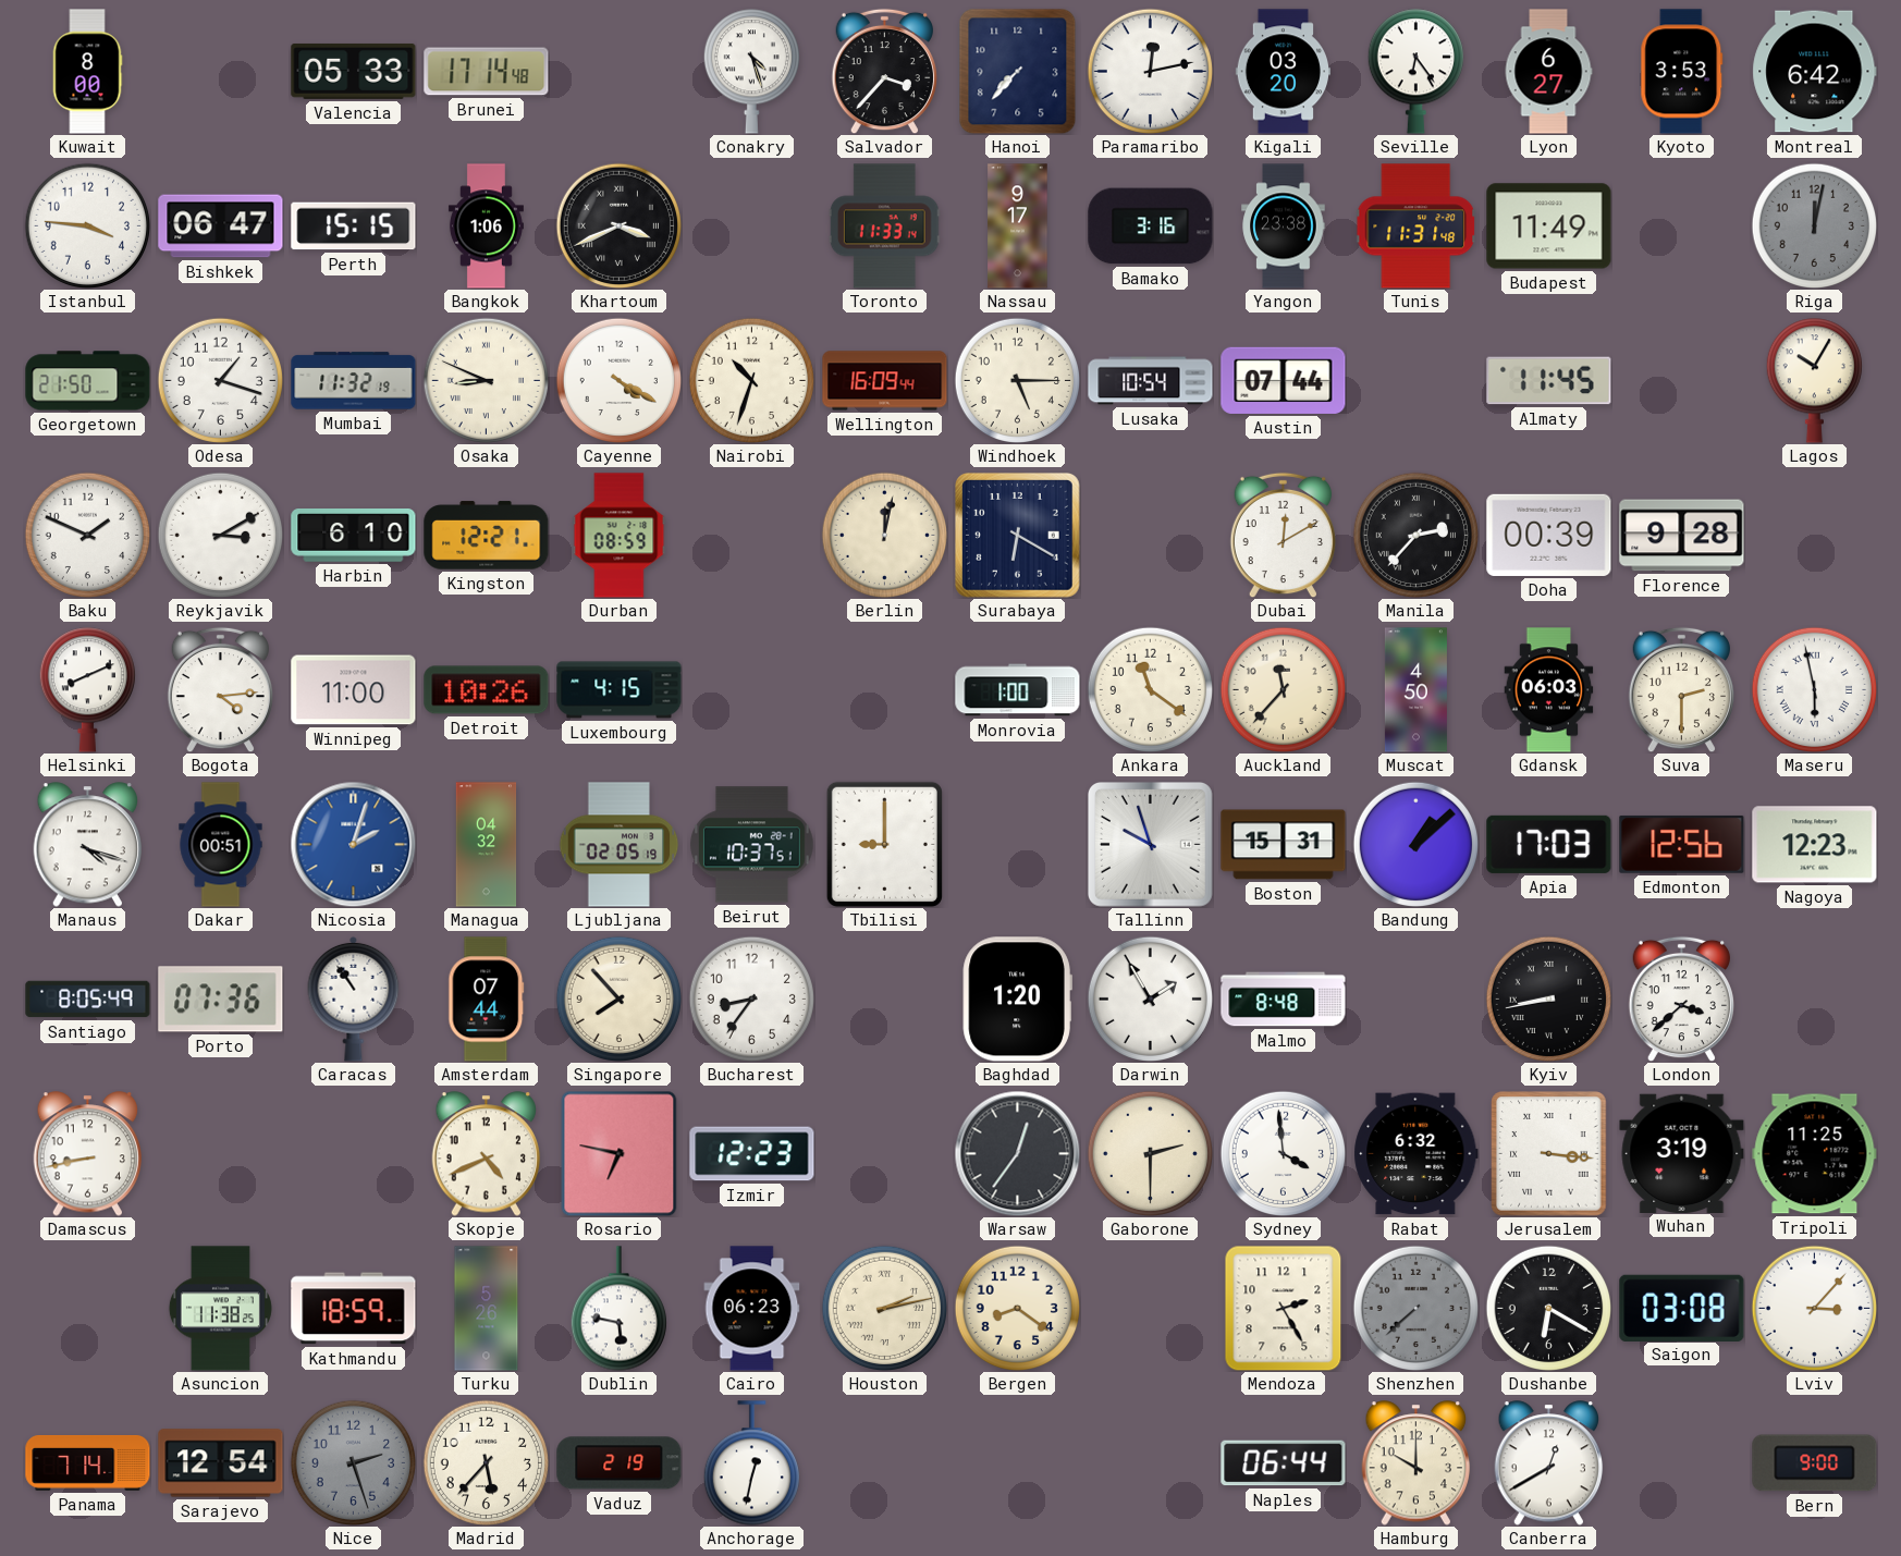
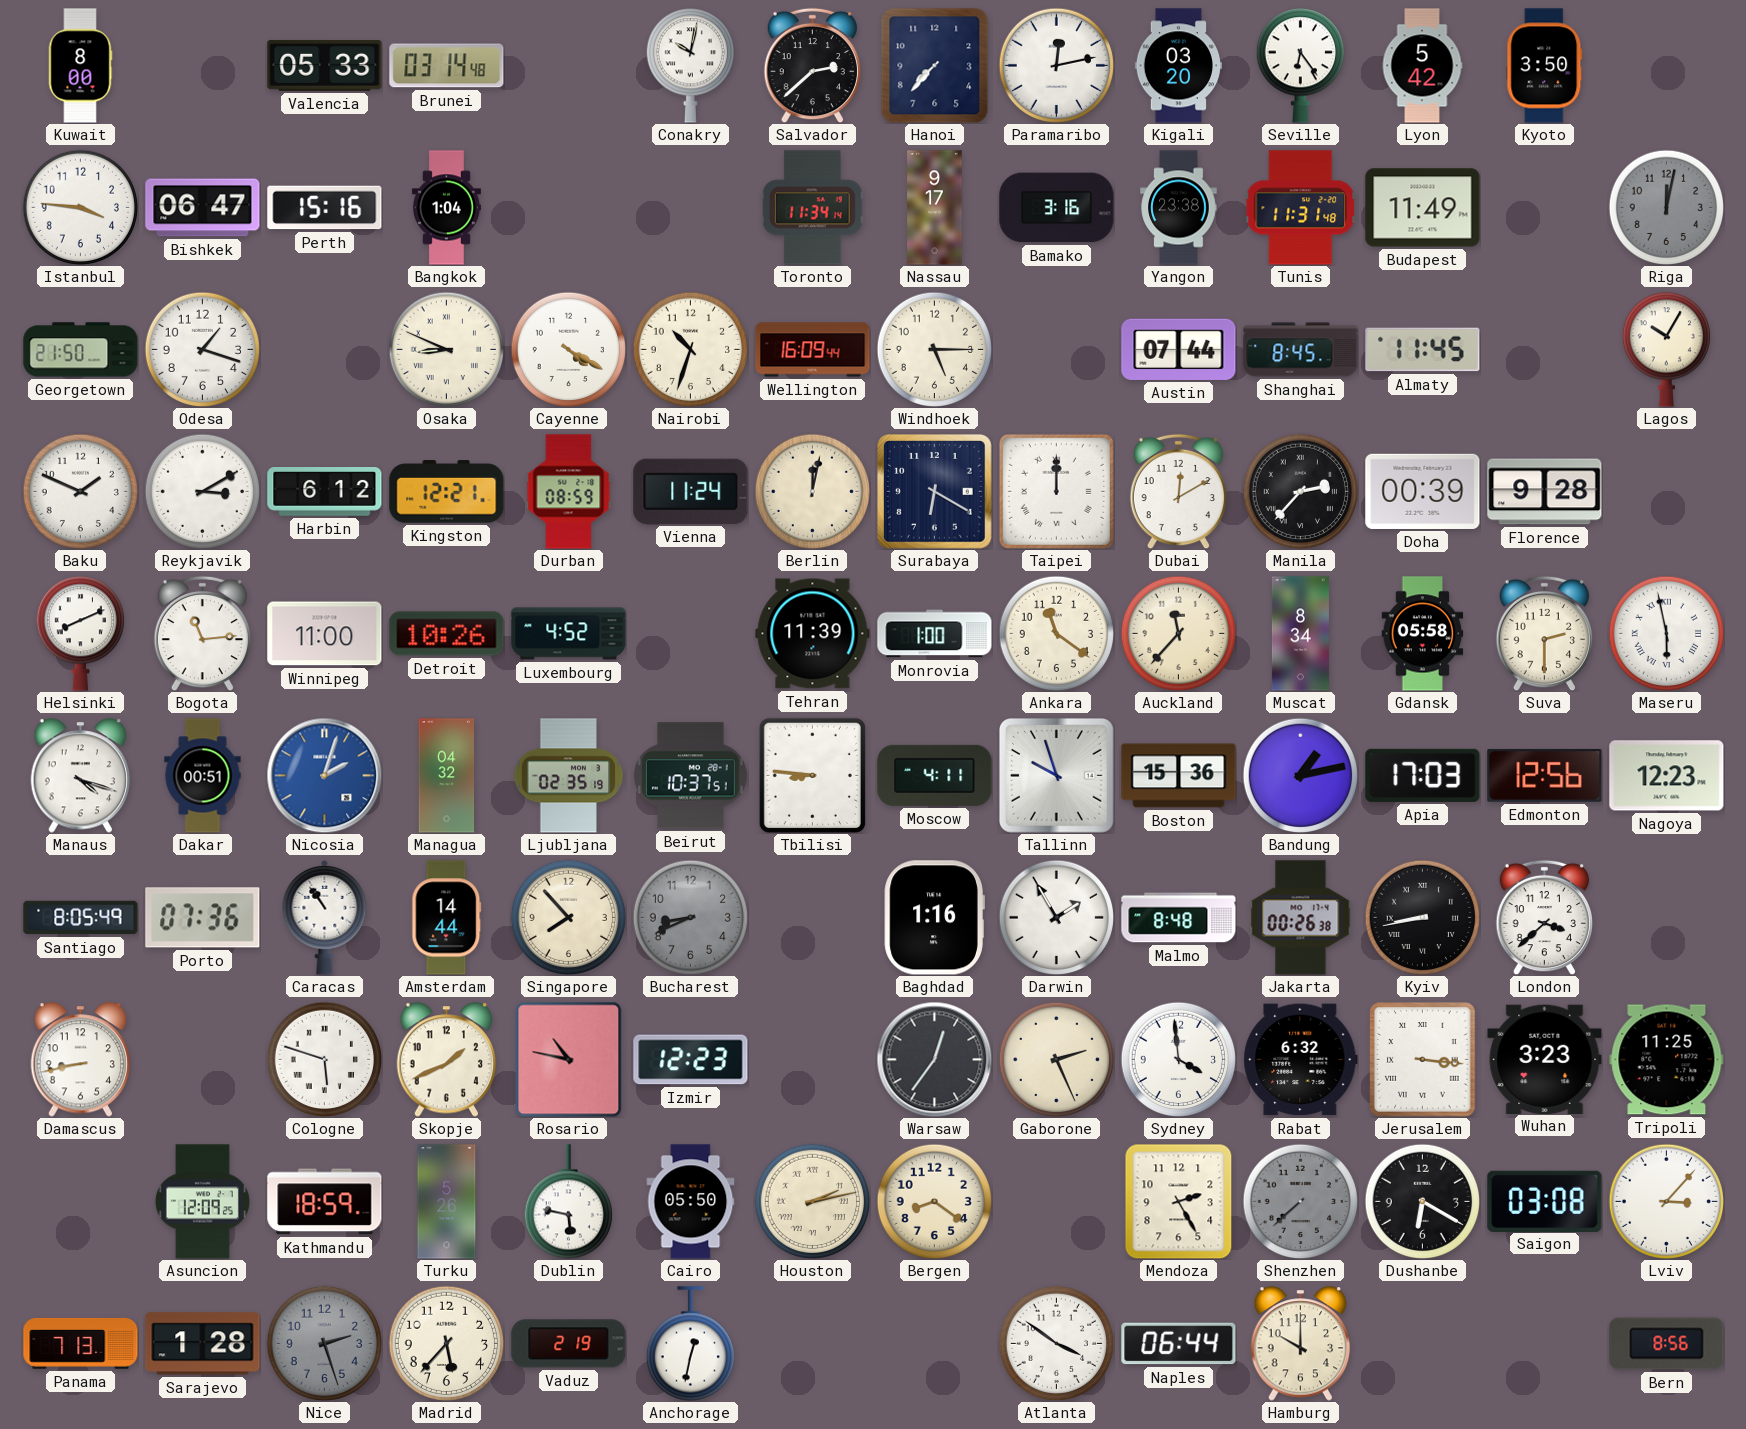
Brunei: 17:14 -> 03:14
Conakry: 4:27 -> 10:02
Salvador: 3:37 -> 2:38
Lyon: 6:27 -> 5:42
Kyoto: 3:53 -> 3:50
Montreal: 6:42 -> none
Perth: 15:15 -> 15:16
Bangkok: 1:06 -> 1:04
Khartoum: 3:41 -> none
Toronto: 11:33 -> 11:34
Mumbai: 11:32 -> none
Lusaka: 10:54 -> none
Shanghai: none -> 8:45
Harbin: 6:10 -> 6:12
Vienna: none -> 11:24
Taipei: none -> 12:00
Bogota: 4:14 -> 11:14
Luxembourg: 4:15 -> 4:52
Tehran: none -> 11:39
Muscat: 4:50 -> 8:34
Gdansk: 06:03 -> 05:58
Ljubljana: 02:05 -> 02:35
Tbilisi: 9:00 -> 8:46
Moscow: none -> 4:11
Boston: 15:31 -> 15:36
Bandung: 1:08 -> 1:13
Amsterdam: 07:44 -> 14:44
Bucharest: 8:36 -> 8:41
Bucharest dial: white -> grey
Baghdad: 1:20 -> 1:16
Jakarta: none -> 00:26
Cologne: none -> 5:48
Skopje: 4:41 -> 1:41
Rosario: 6:47 -> 10:47
Gaborone: 2:30 -> 2:26
Wuhan: 3:19 -> 3:23
Asuncion: 11:38 -> 12:09
Cairo: 06:23 -> 05:50
Panama: 7:14 -> 7:13
Sarajevo: 12:54 -> 1:28
Atlanta: none -> 3:51
Canberra: 12:40 -> none
Bern: 9:00 -> 8:56
